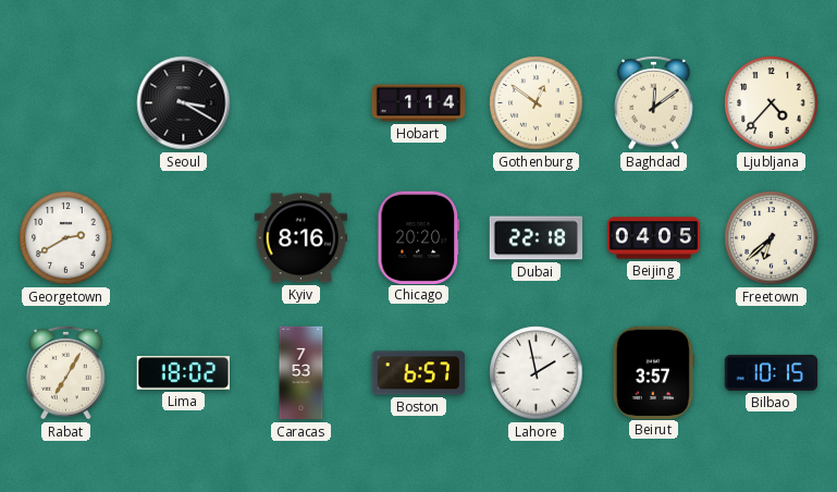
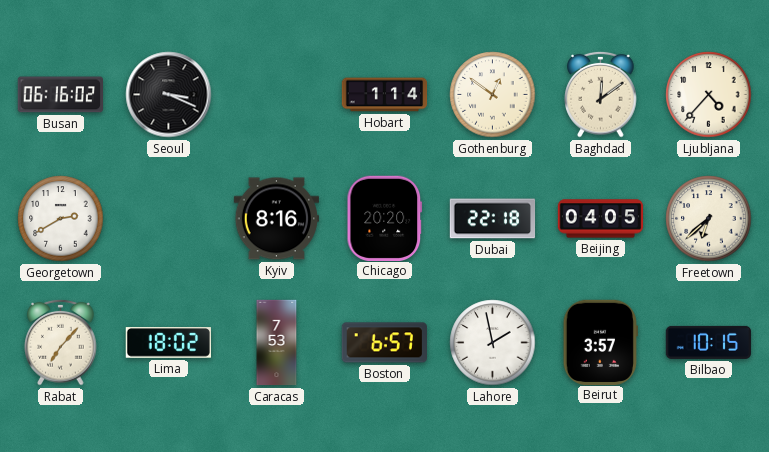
Busan: none -> 06:16
Seoul: 3:20 -> 3:19
Rabat: 7:05 -> 7:07
